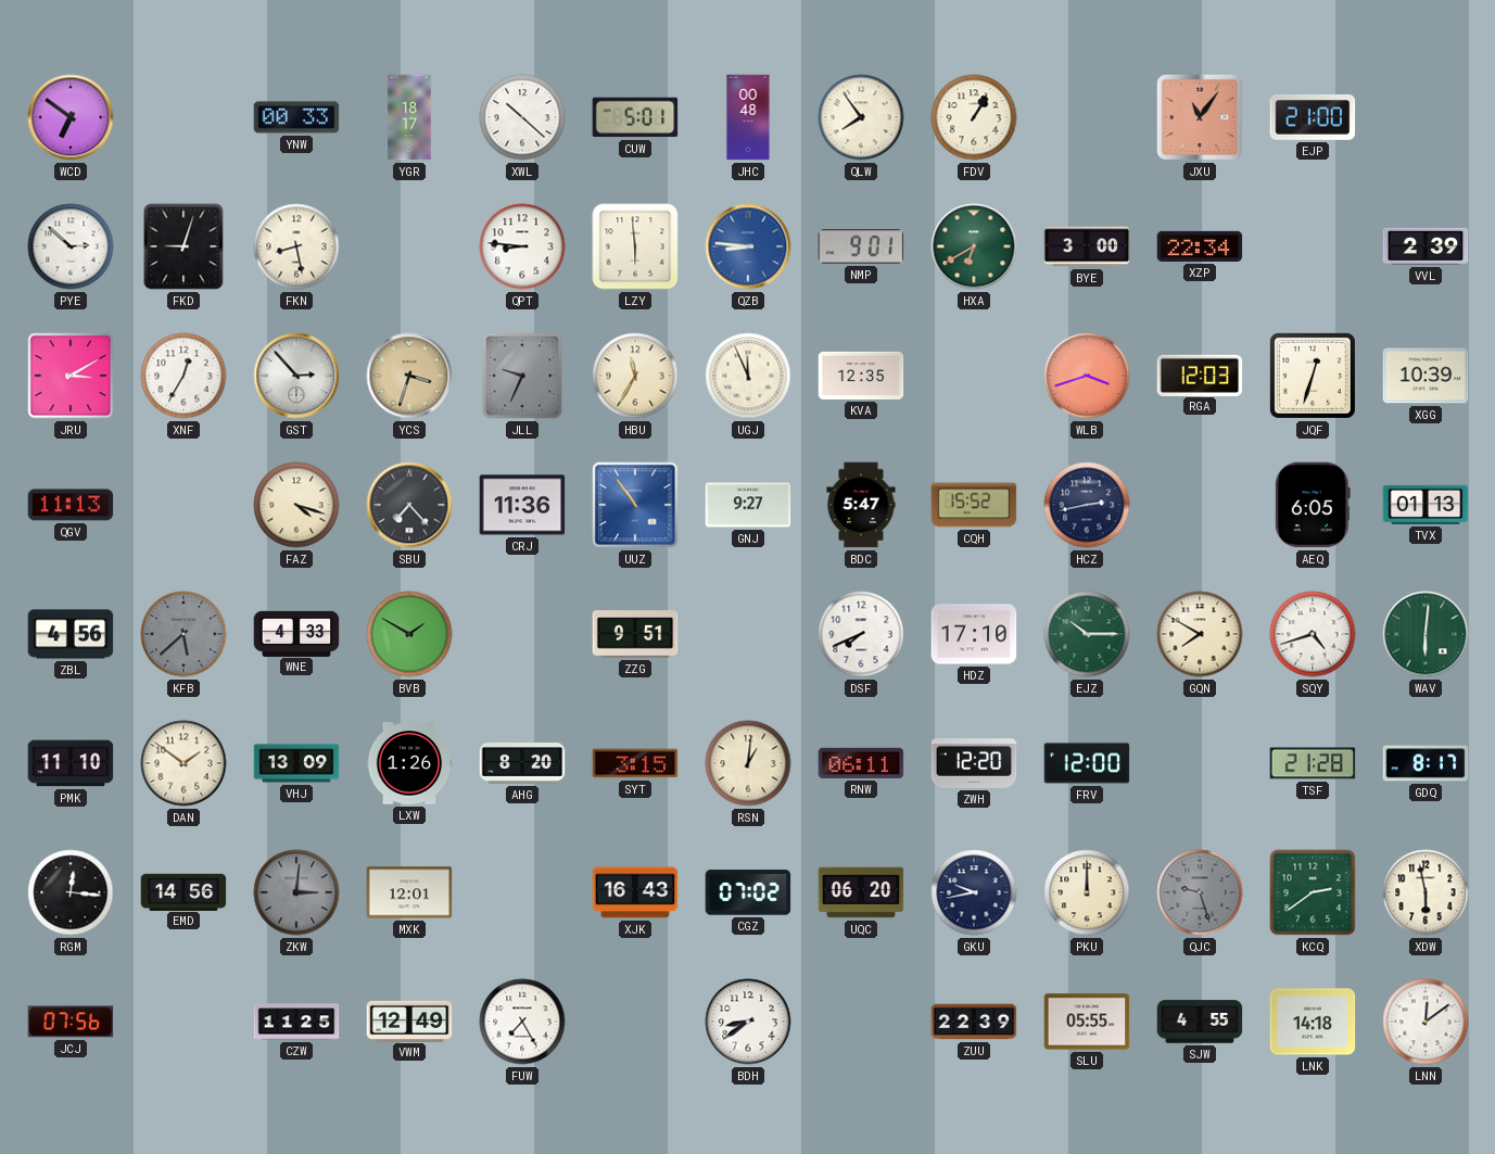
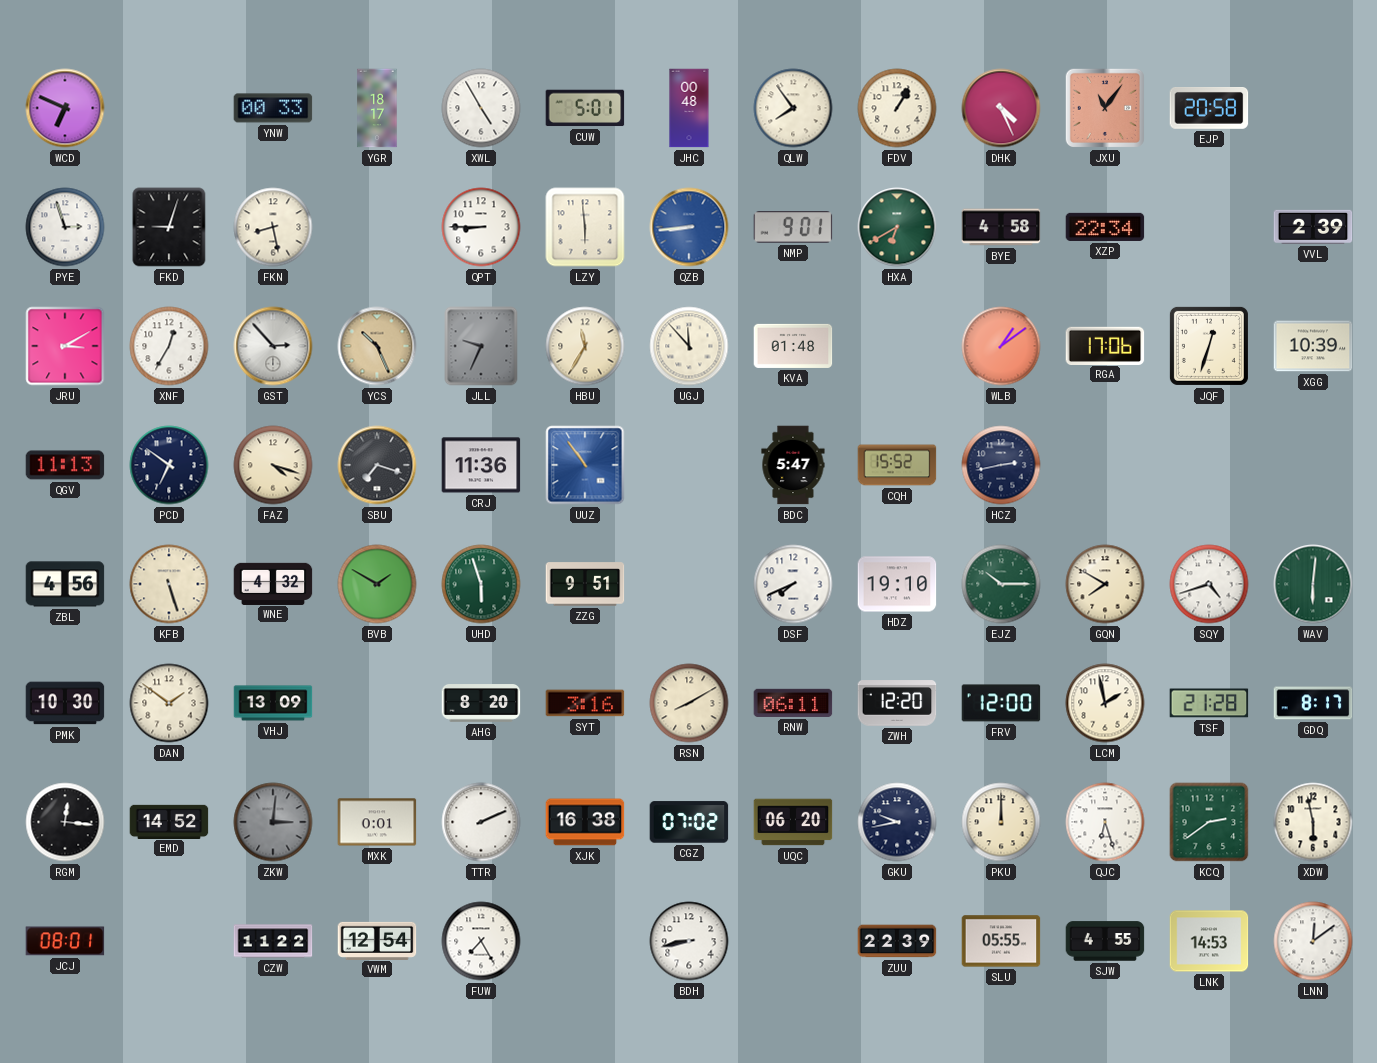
WCD: 6:51 -> 6:49
XWL: 10:22 -> 4:55
DHK: none -> 4:26
EJP: 21:00 -> 20:58
PYE: 2:52 -> 2:57
QPT: 8:46 -> 8:45
QZB: 8:46 -> 8:44
BYE: 3:00 -> 4:58
YCS: 3:33 -> 10:26
UGJ: 11:56 -> 11:53
KVA: 12:35 -> 01:48
WLB: 3:42 -> 1:09
RGA: 12:03 -> 17:06
PCD: none -> 6:51
SBU: 7:23 -> 7:18
GNJ: 9:27 -> none
AEQ: 6:05 -> none
TVX: 01:13 -> none
KFB: 5:38 -> 5:27
KFB dial: grey -> cream
WNE: 4:33 -> 4:32
UHD: none -> 5:57
HDZ: 17:10 -> 19:10
PMK: 11:10 -> 10:30
LXW: 1:26 -> none
SYT: 3:15 -> 3:16
RSN: 1:01 -> 8:10
LCM: none -> 1:58
EMD: 14:56 -> 14:52
MXK: 12:01 -> 0:01
TTR: none -> 2:11
XJK: 16:43 -> 16:38
QJC: 9:27 -> 6:27
QJC dial: grey -> white
JCJ: 07:56 -> 08:01
CZW: 11:25 -> 11:22
VWM: 12:49 -> 12:54
BDH: 8:39 -> 8:43
LNK: 14:18 -> 14:53
